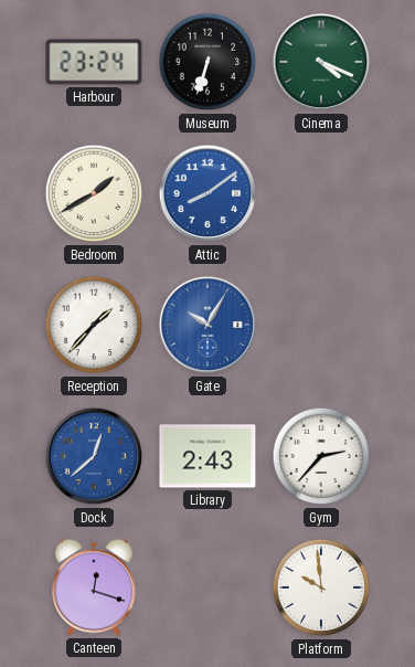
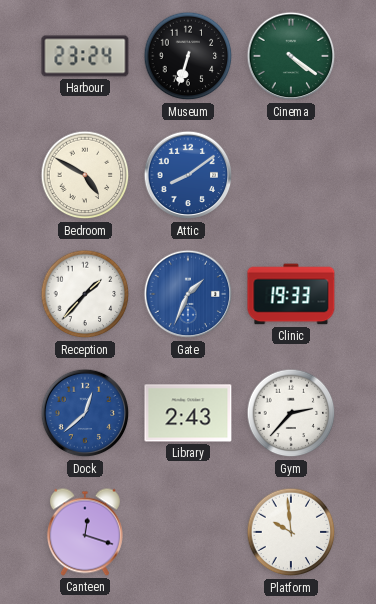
Cinema: 4:19 -> 4:21
Bedroom: 1:40 -> 4:50
Gate: 10:05 -> 1:34
Clinic: none -> 19:33
